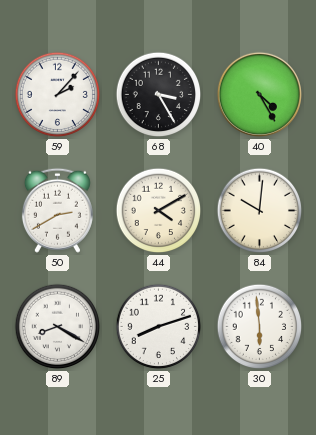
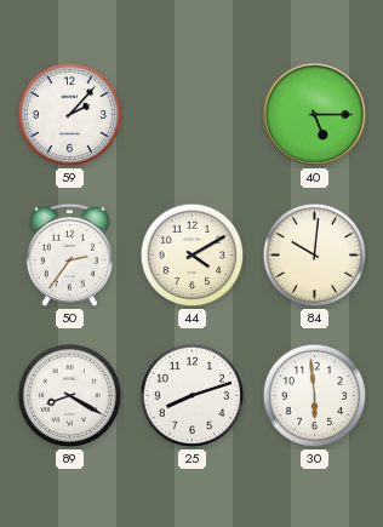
68: 3:25 -> none
40: 4:25 -> 5:15
50: 2:40 -> 2:36
